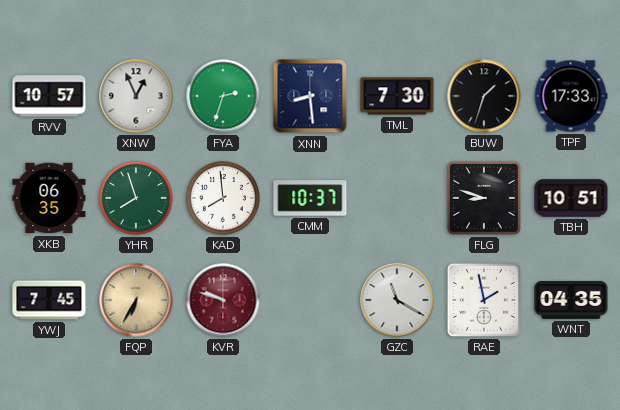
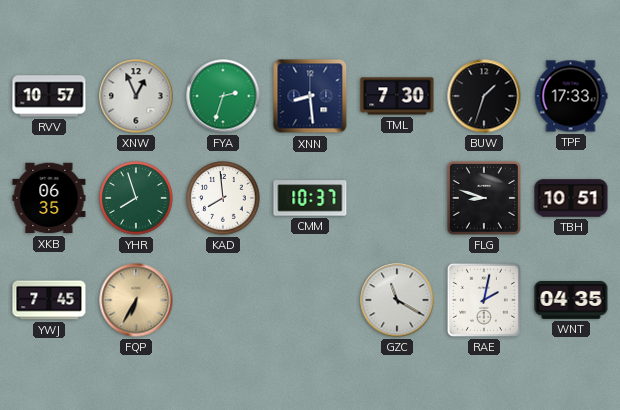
KVR: 9:48 -> none
RAE: 1:58 -> 2:02
